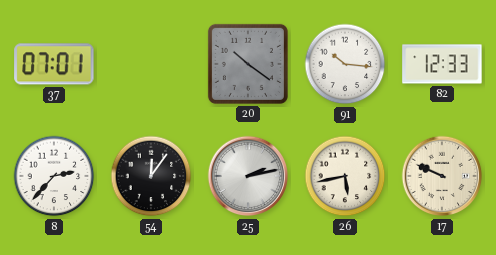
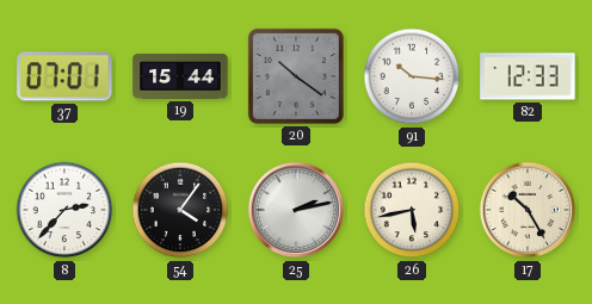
19: none -> 15:44
54: 12:06 -> 4:06
17: 9:49 -> 10:25
